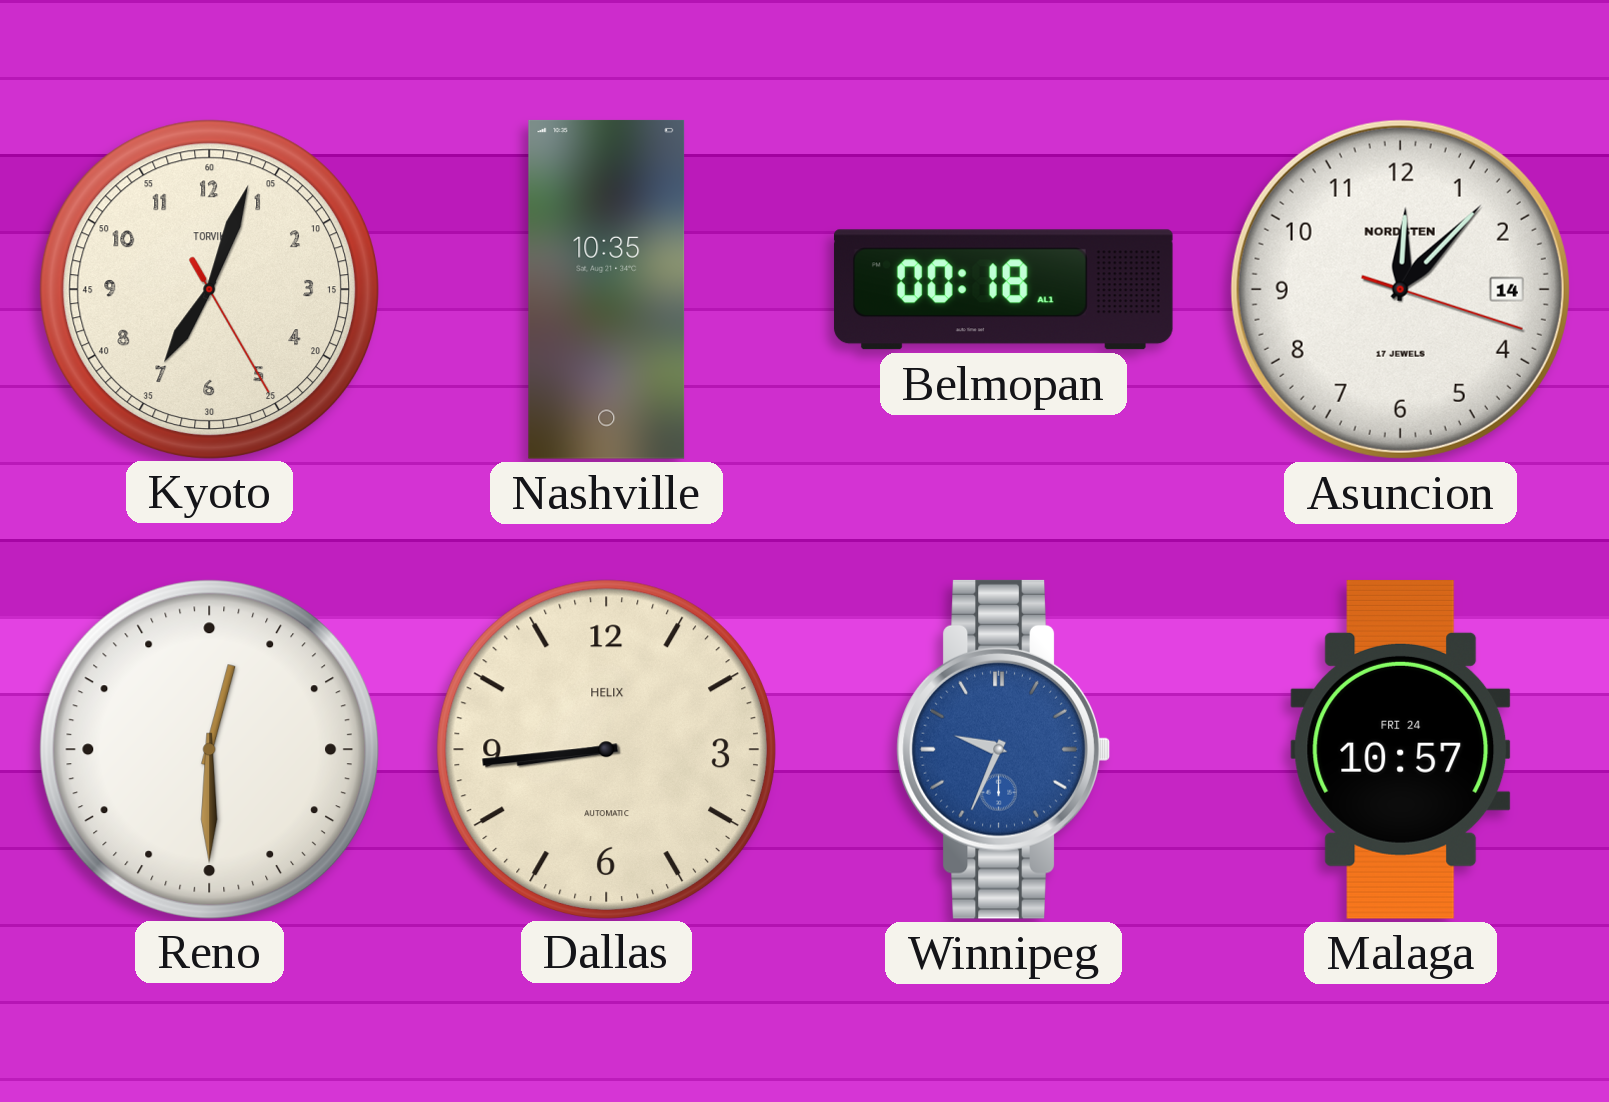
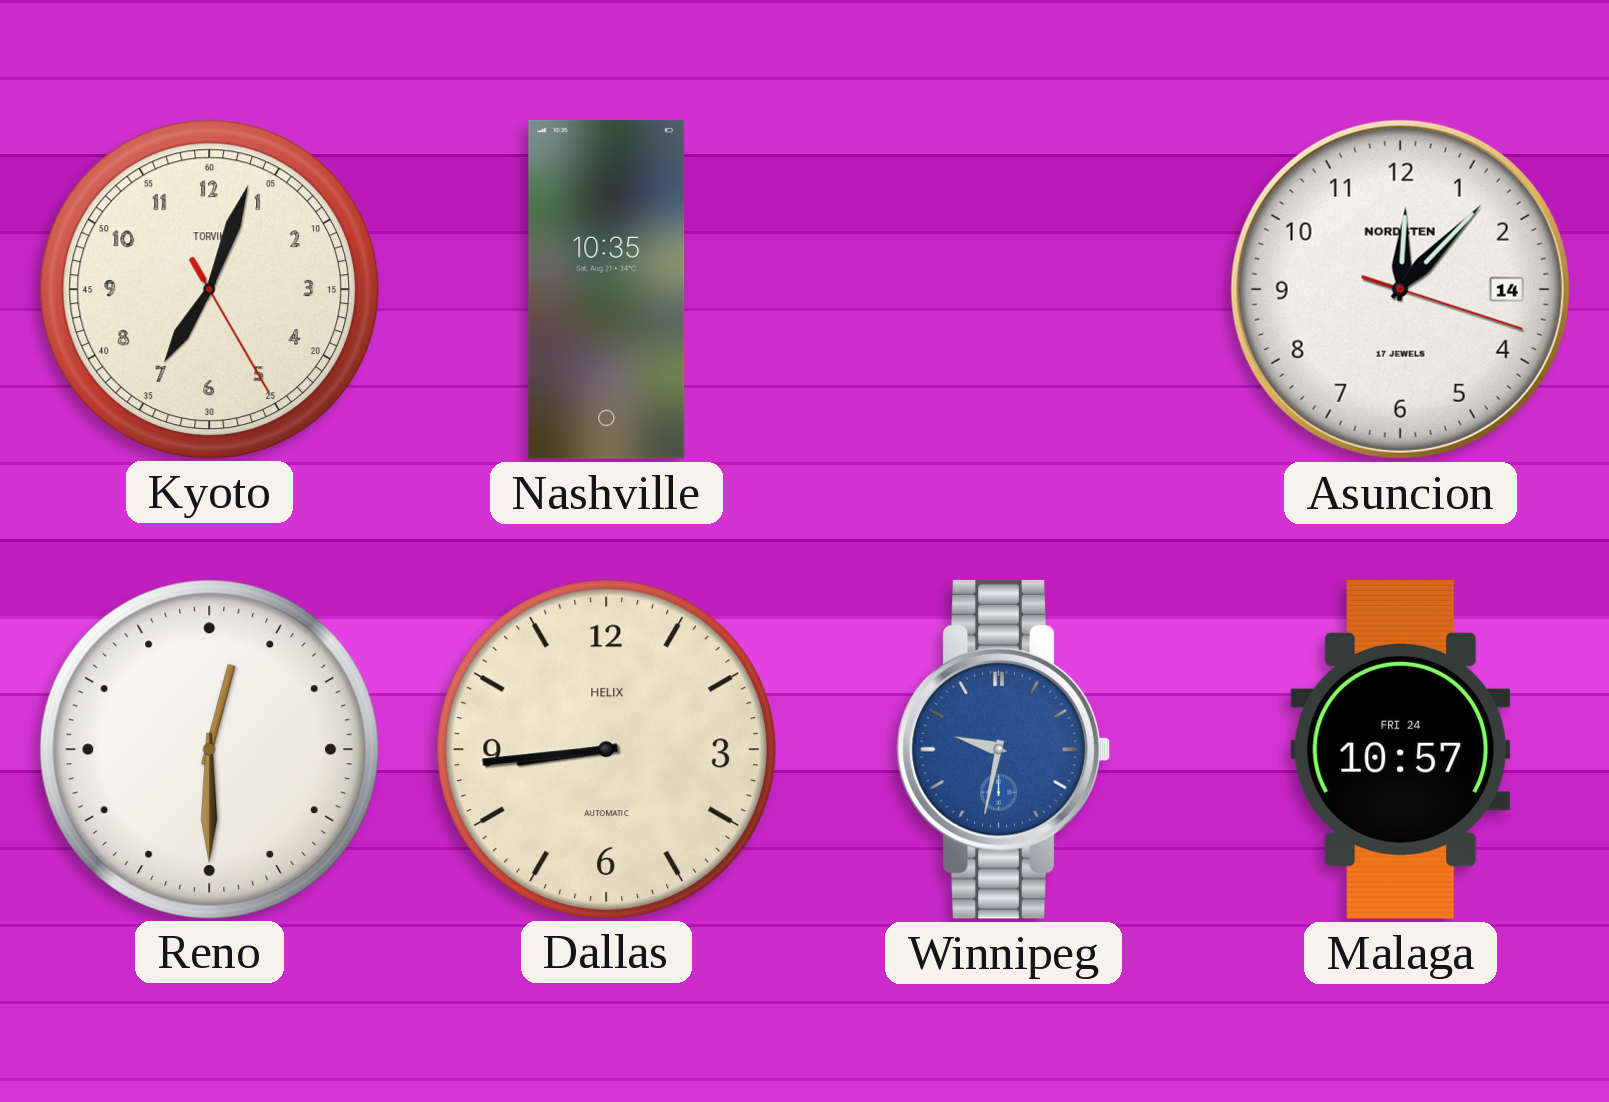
Belmopan: 00:18 -> none
Winnipeg: 9:34 -> 9:32
